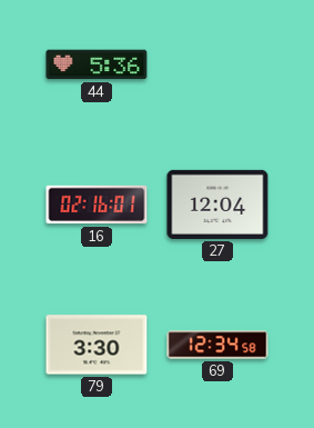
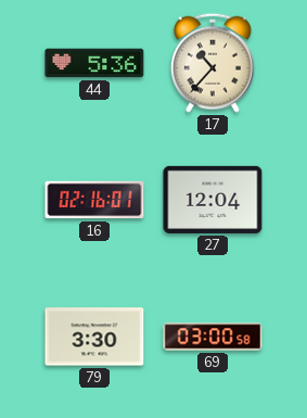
17: none -> 10:37
69: 12:34 -> 03:00
